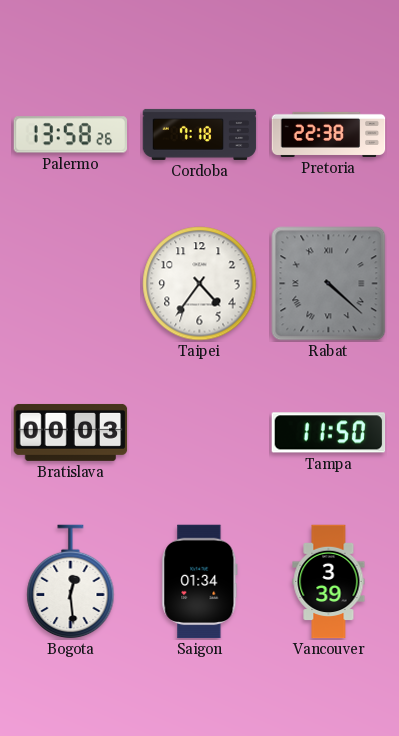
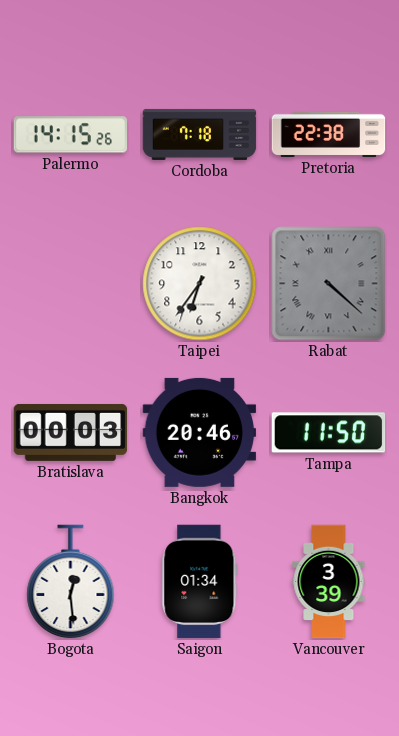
Palermo: 13:58 -> 14:15
Taipei: 4:36 -> 6:36
Bangkok: none -> 20:46
